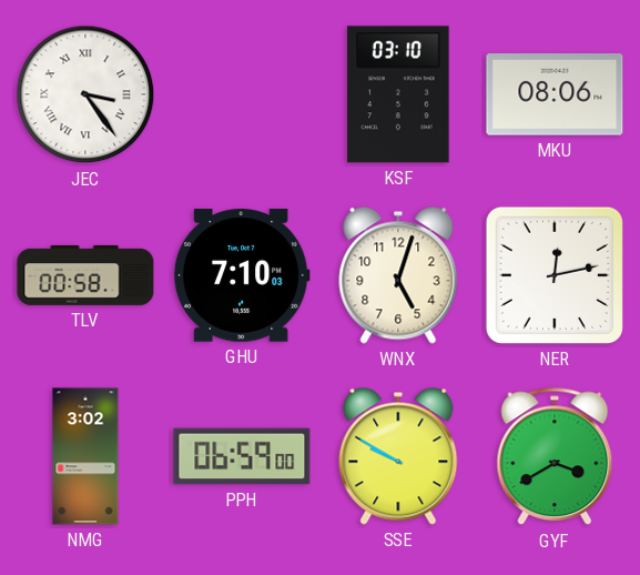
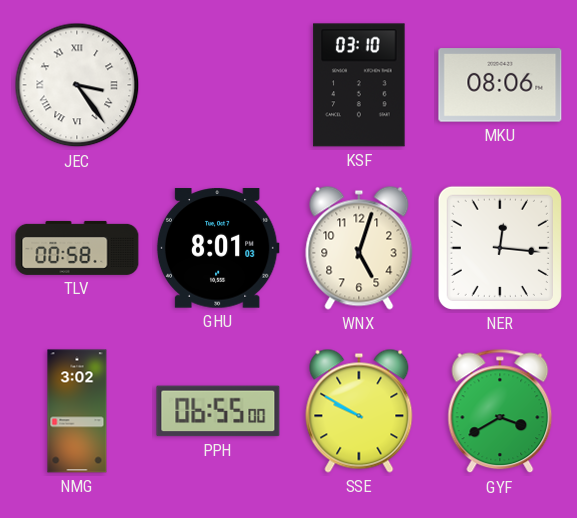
GHU: 7:10 -> 8:01
NER: 12:13 -> 12:16
PPH: 06:59 -> 06:55
